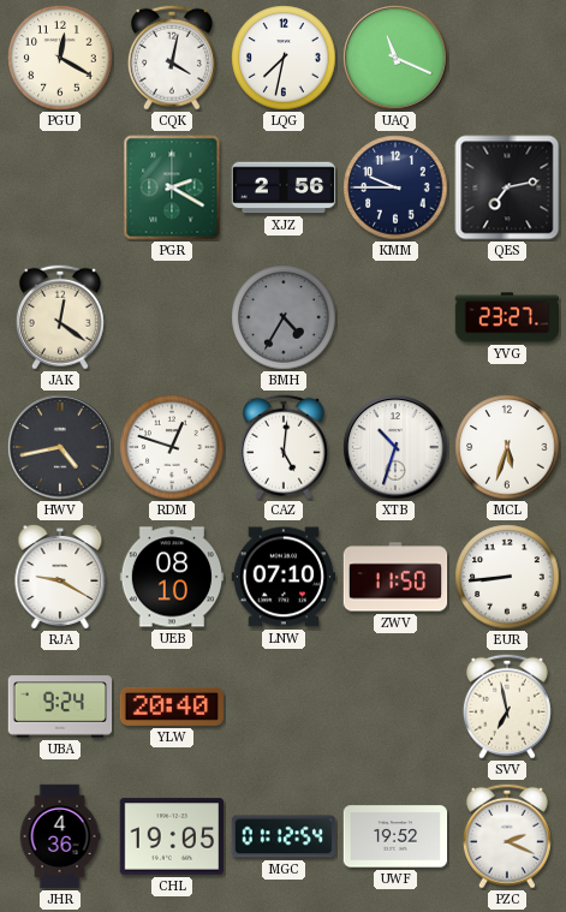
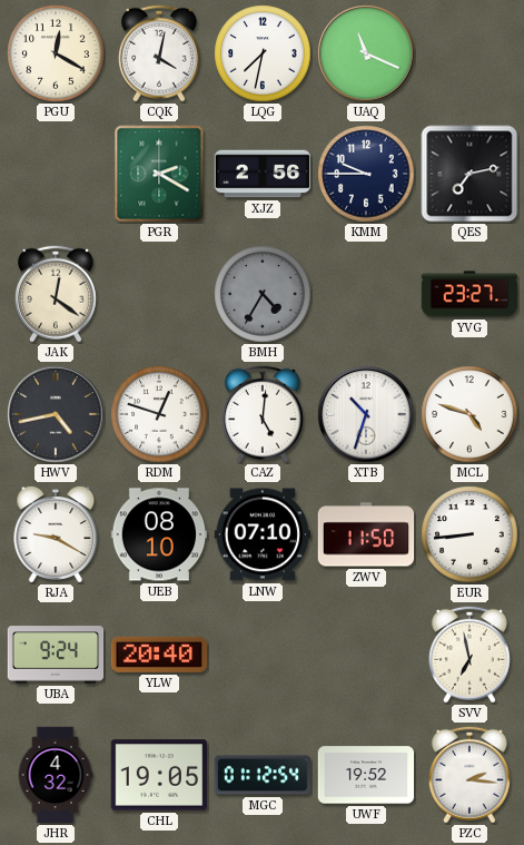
MCL: 5:33 -> 4:48
JHR: 4:36 -> 4:32
PZC: 2:19 -> 2:16
